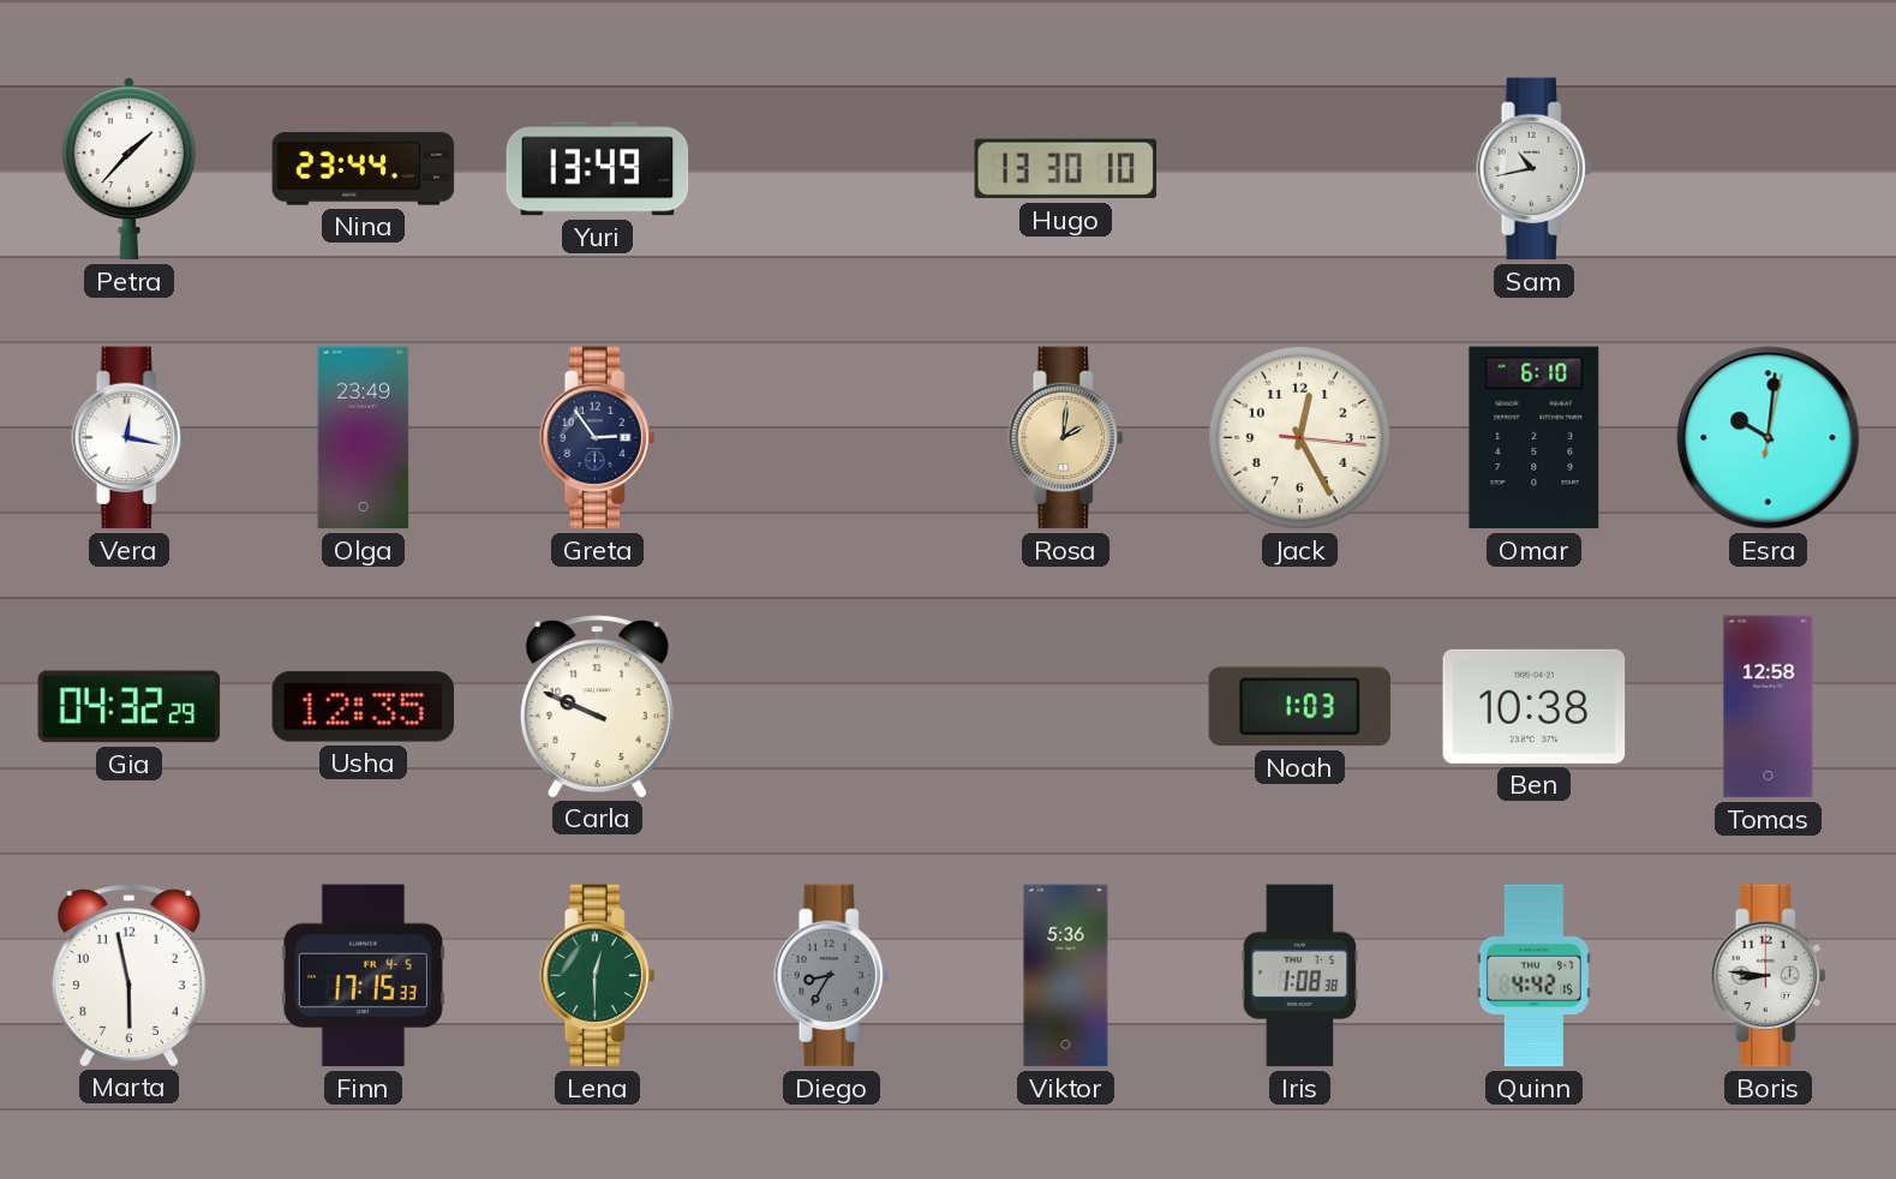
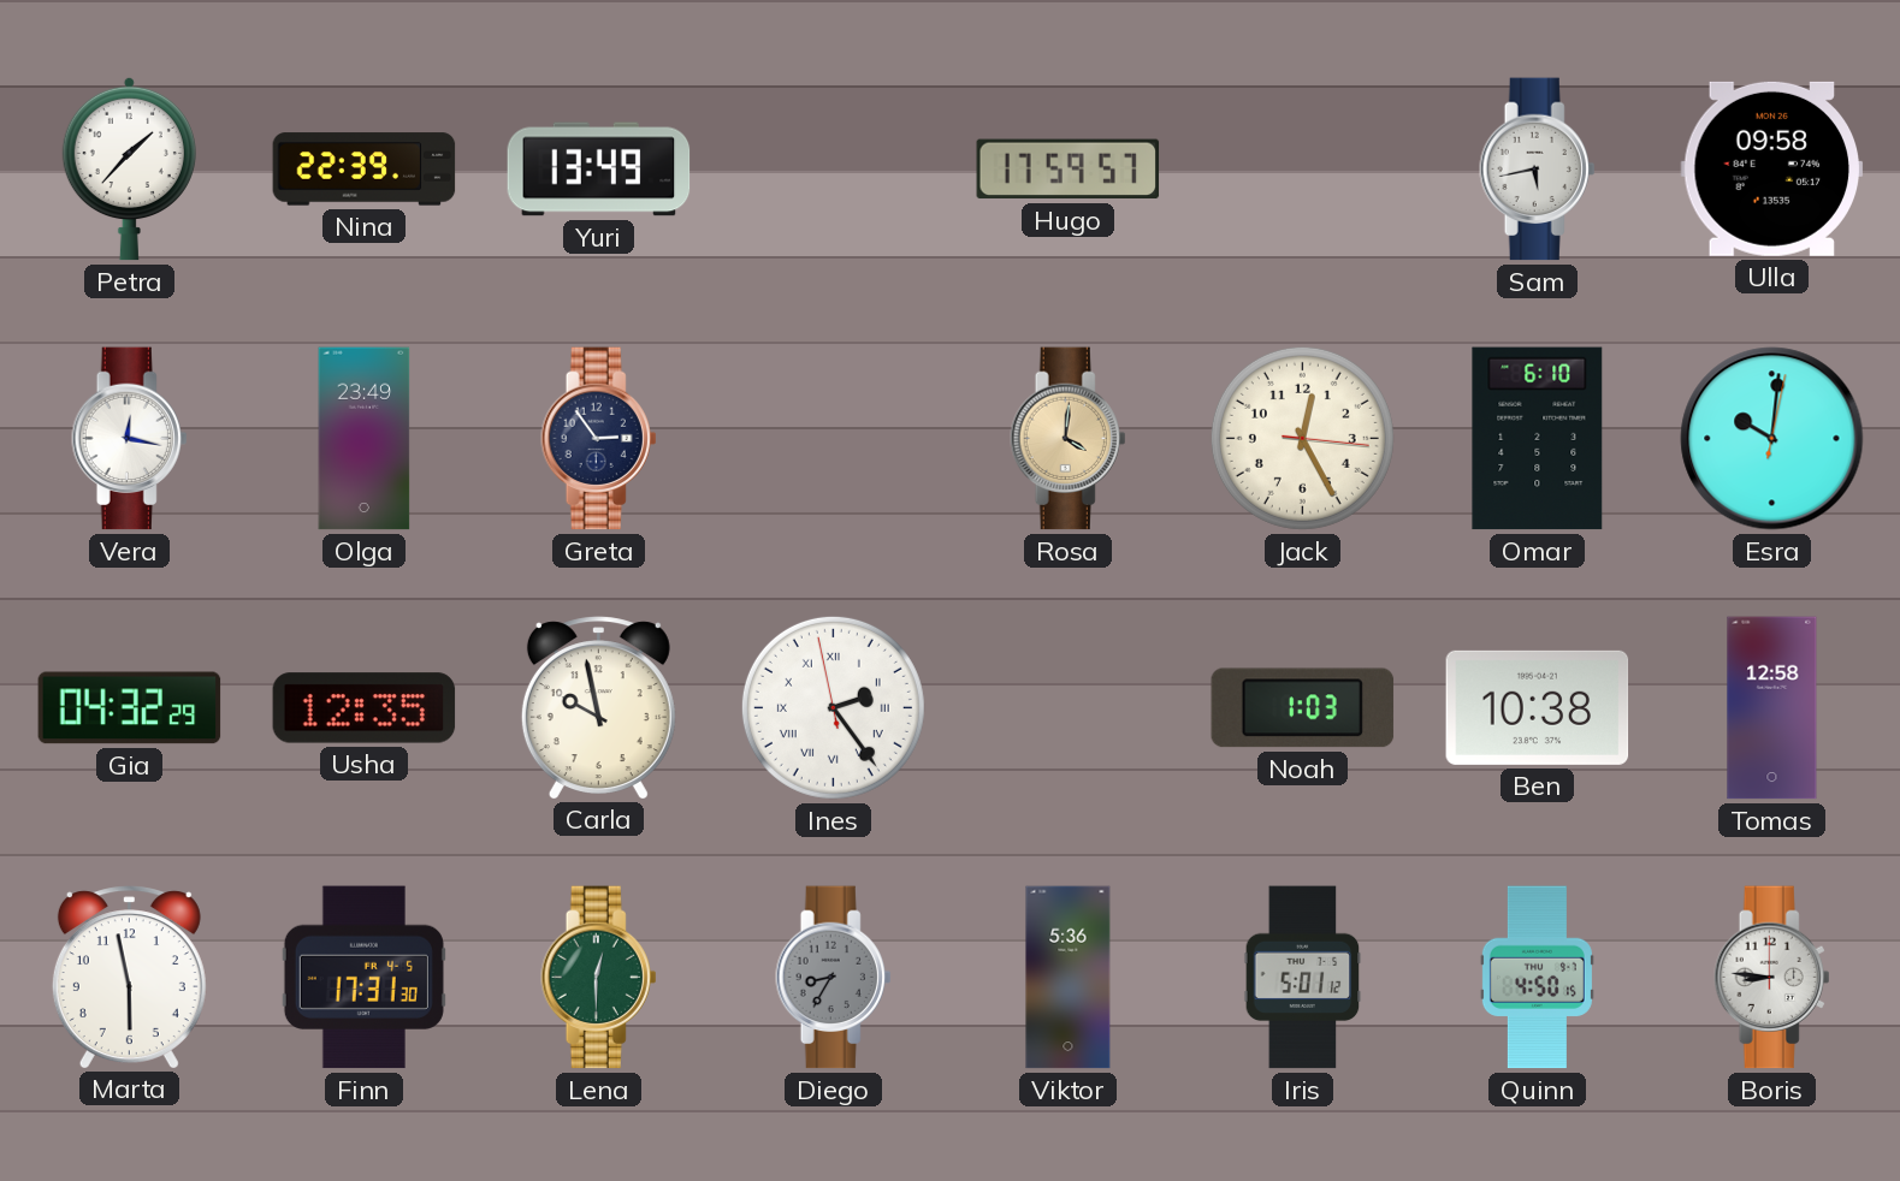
Nina: 23:44 -> 22:39
Hugo: 13:30 -> 17:59
Sam: 10:43 -> 5:43
Ulla: none -> 09:58
Rosa: 2:01 -> 4:01
Carla: 9:49 -> 9:58
Ines: none -> 2:23
Finn: 17:15 -> 17:31
Iris: 1:08 -> 5:01
Quinn: 4:42 -> 4:50
